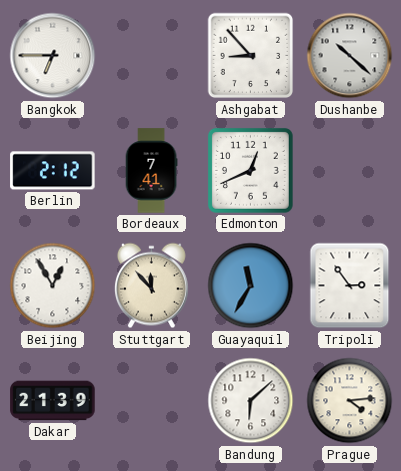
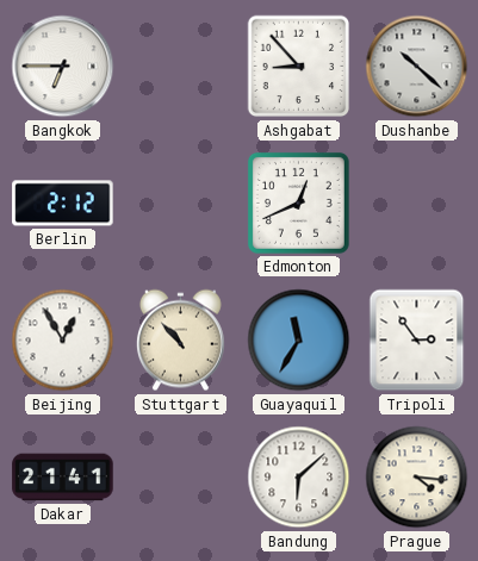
Bordeaux: 7:41 -> none
Stuttgart: 11:53 -> 10:53
Dakar: 21:39 -> 21:41
Prague: 4:14 -> 4:16
